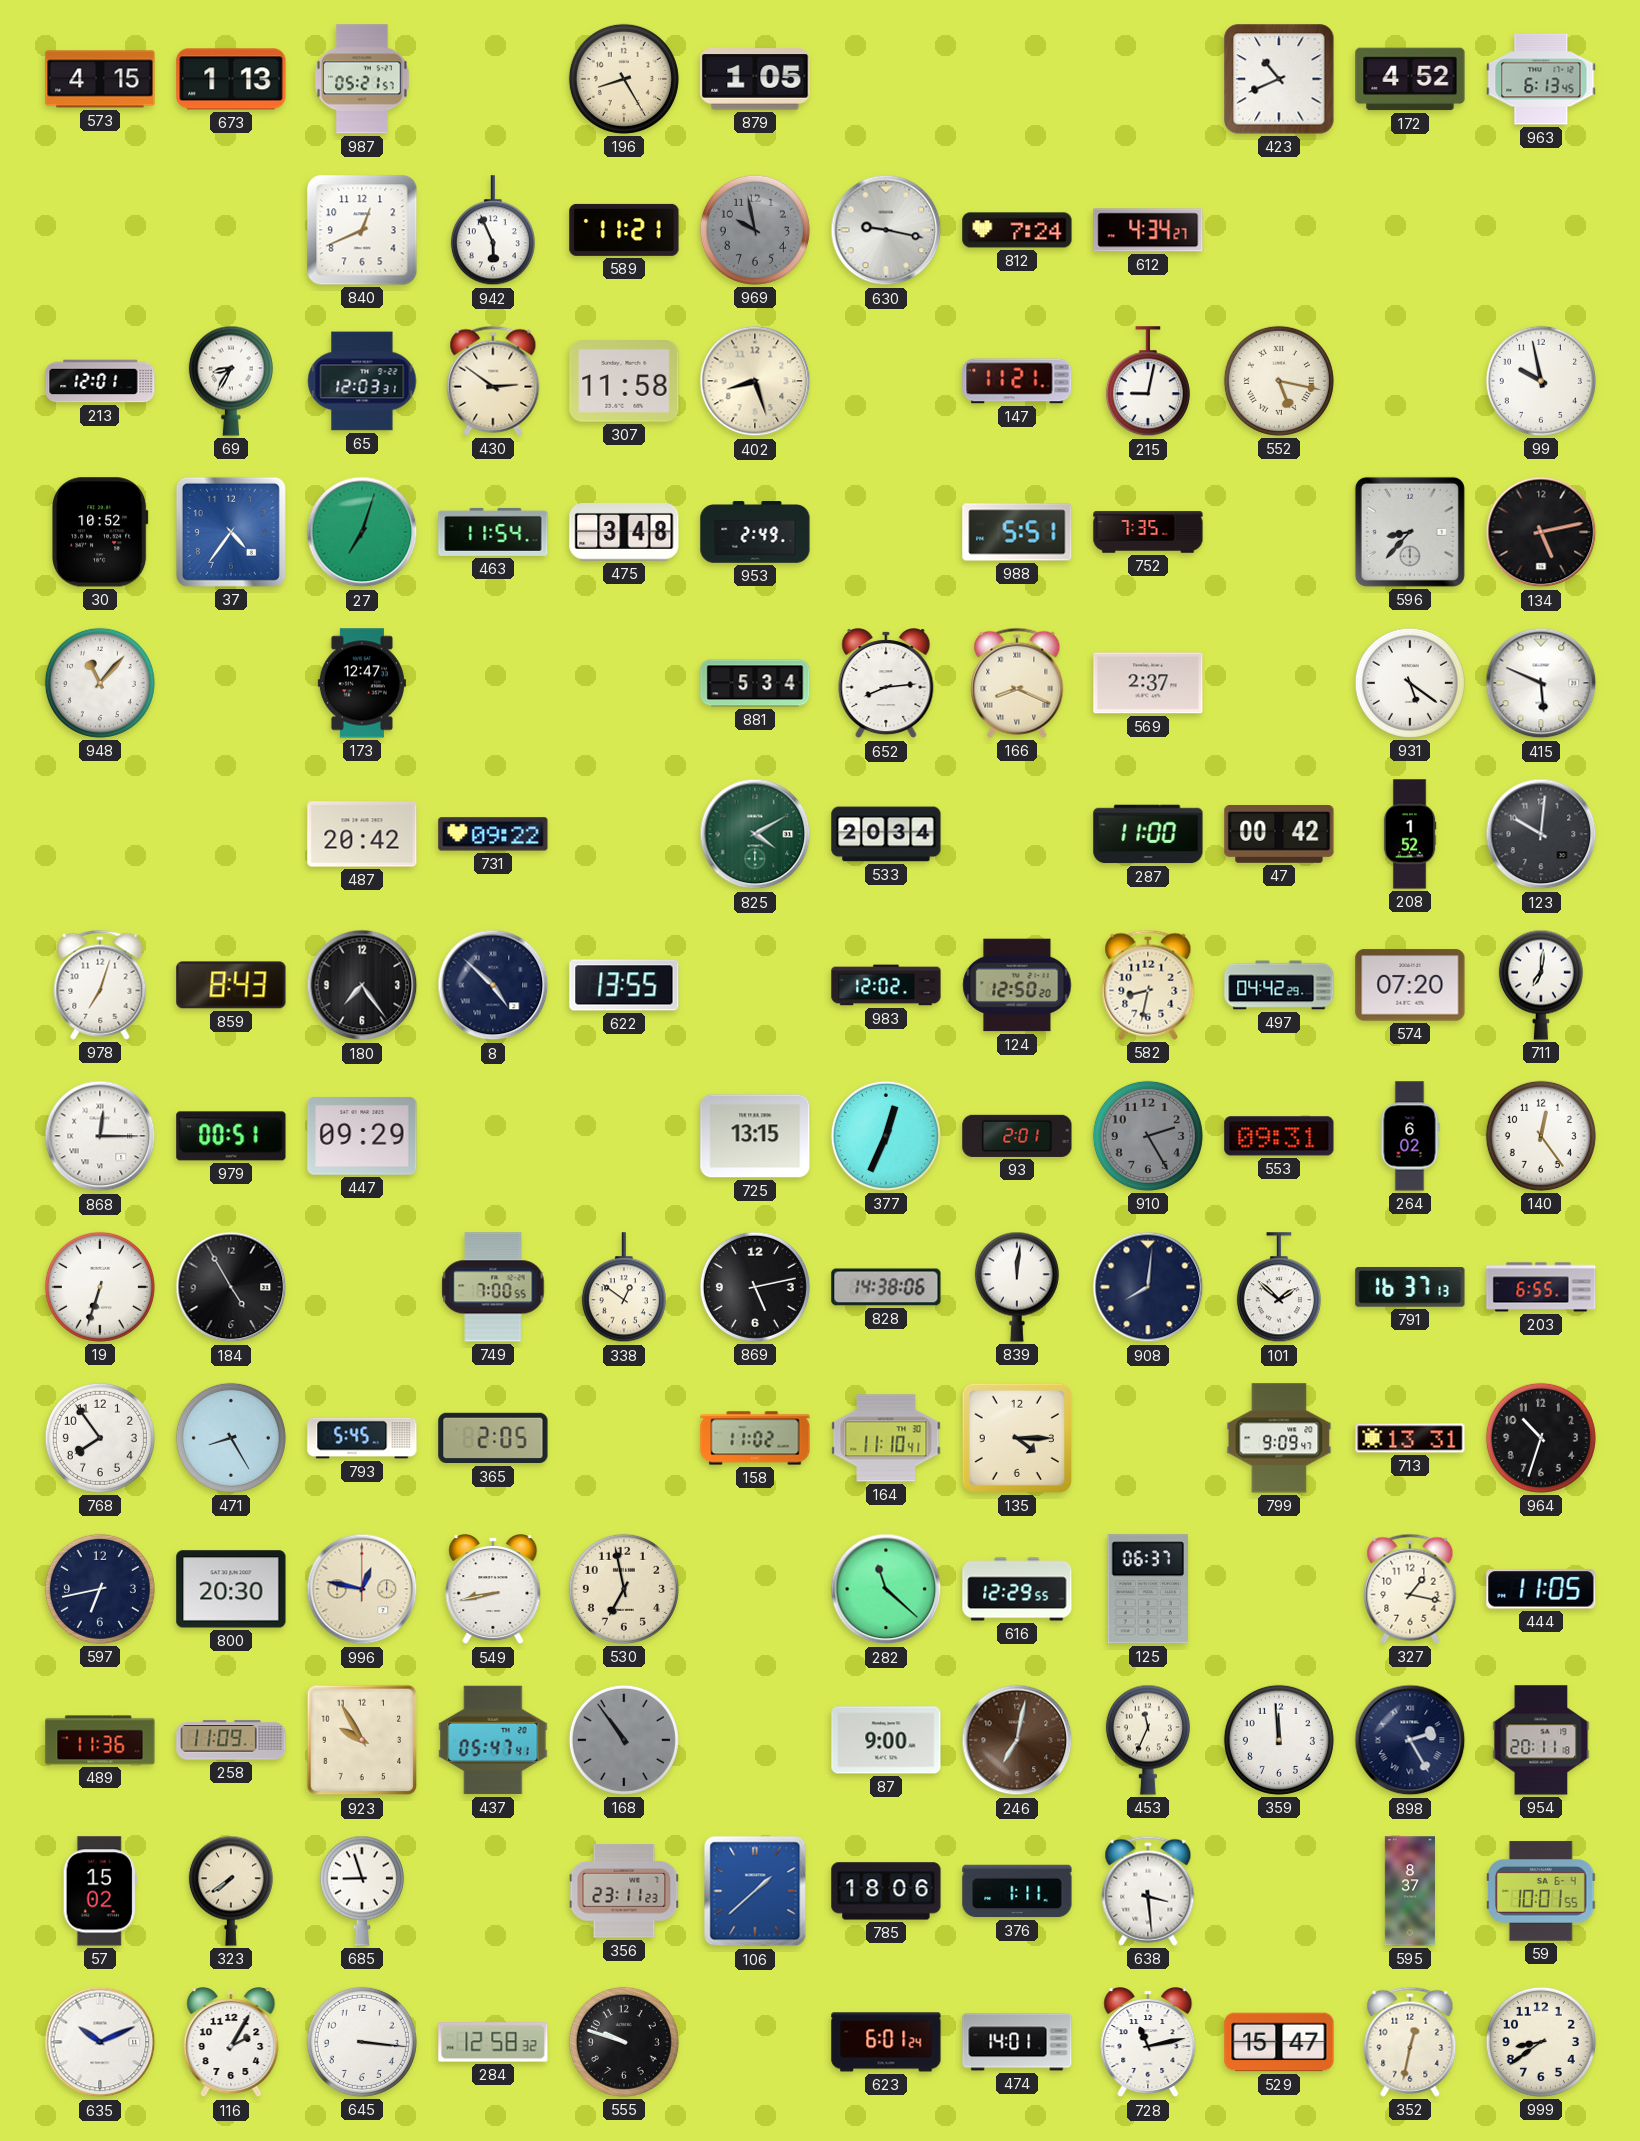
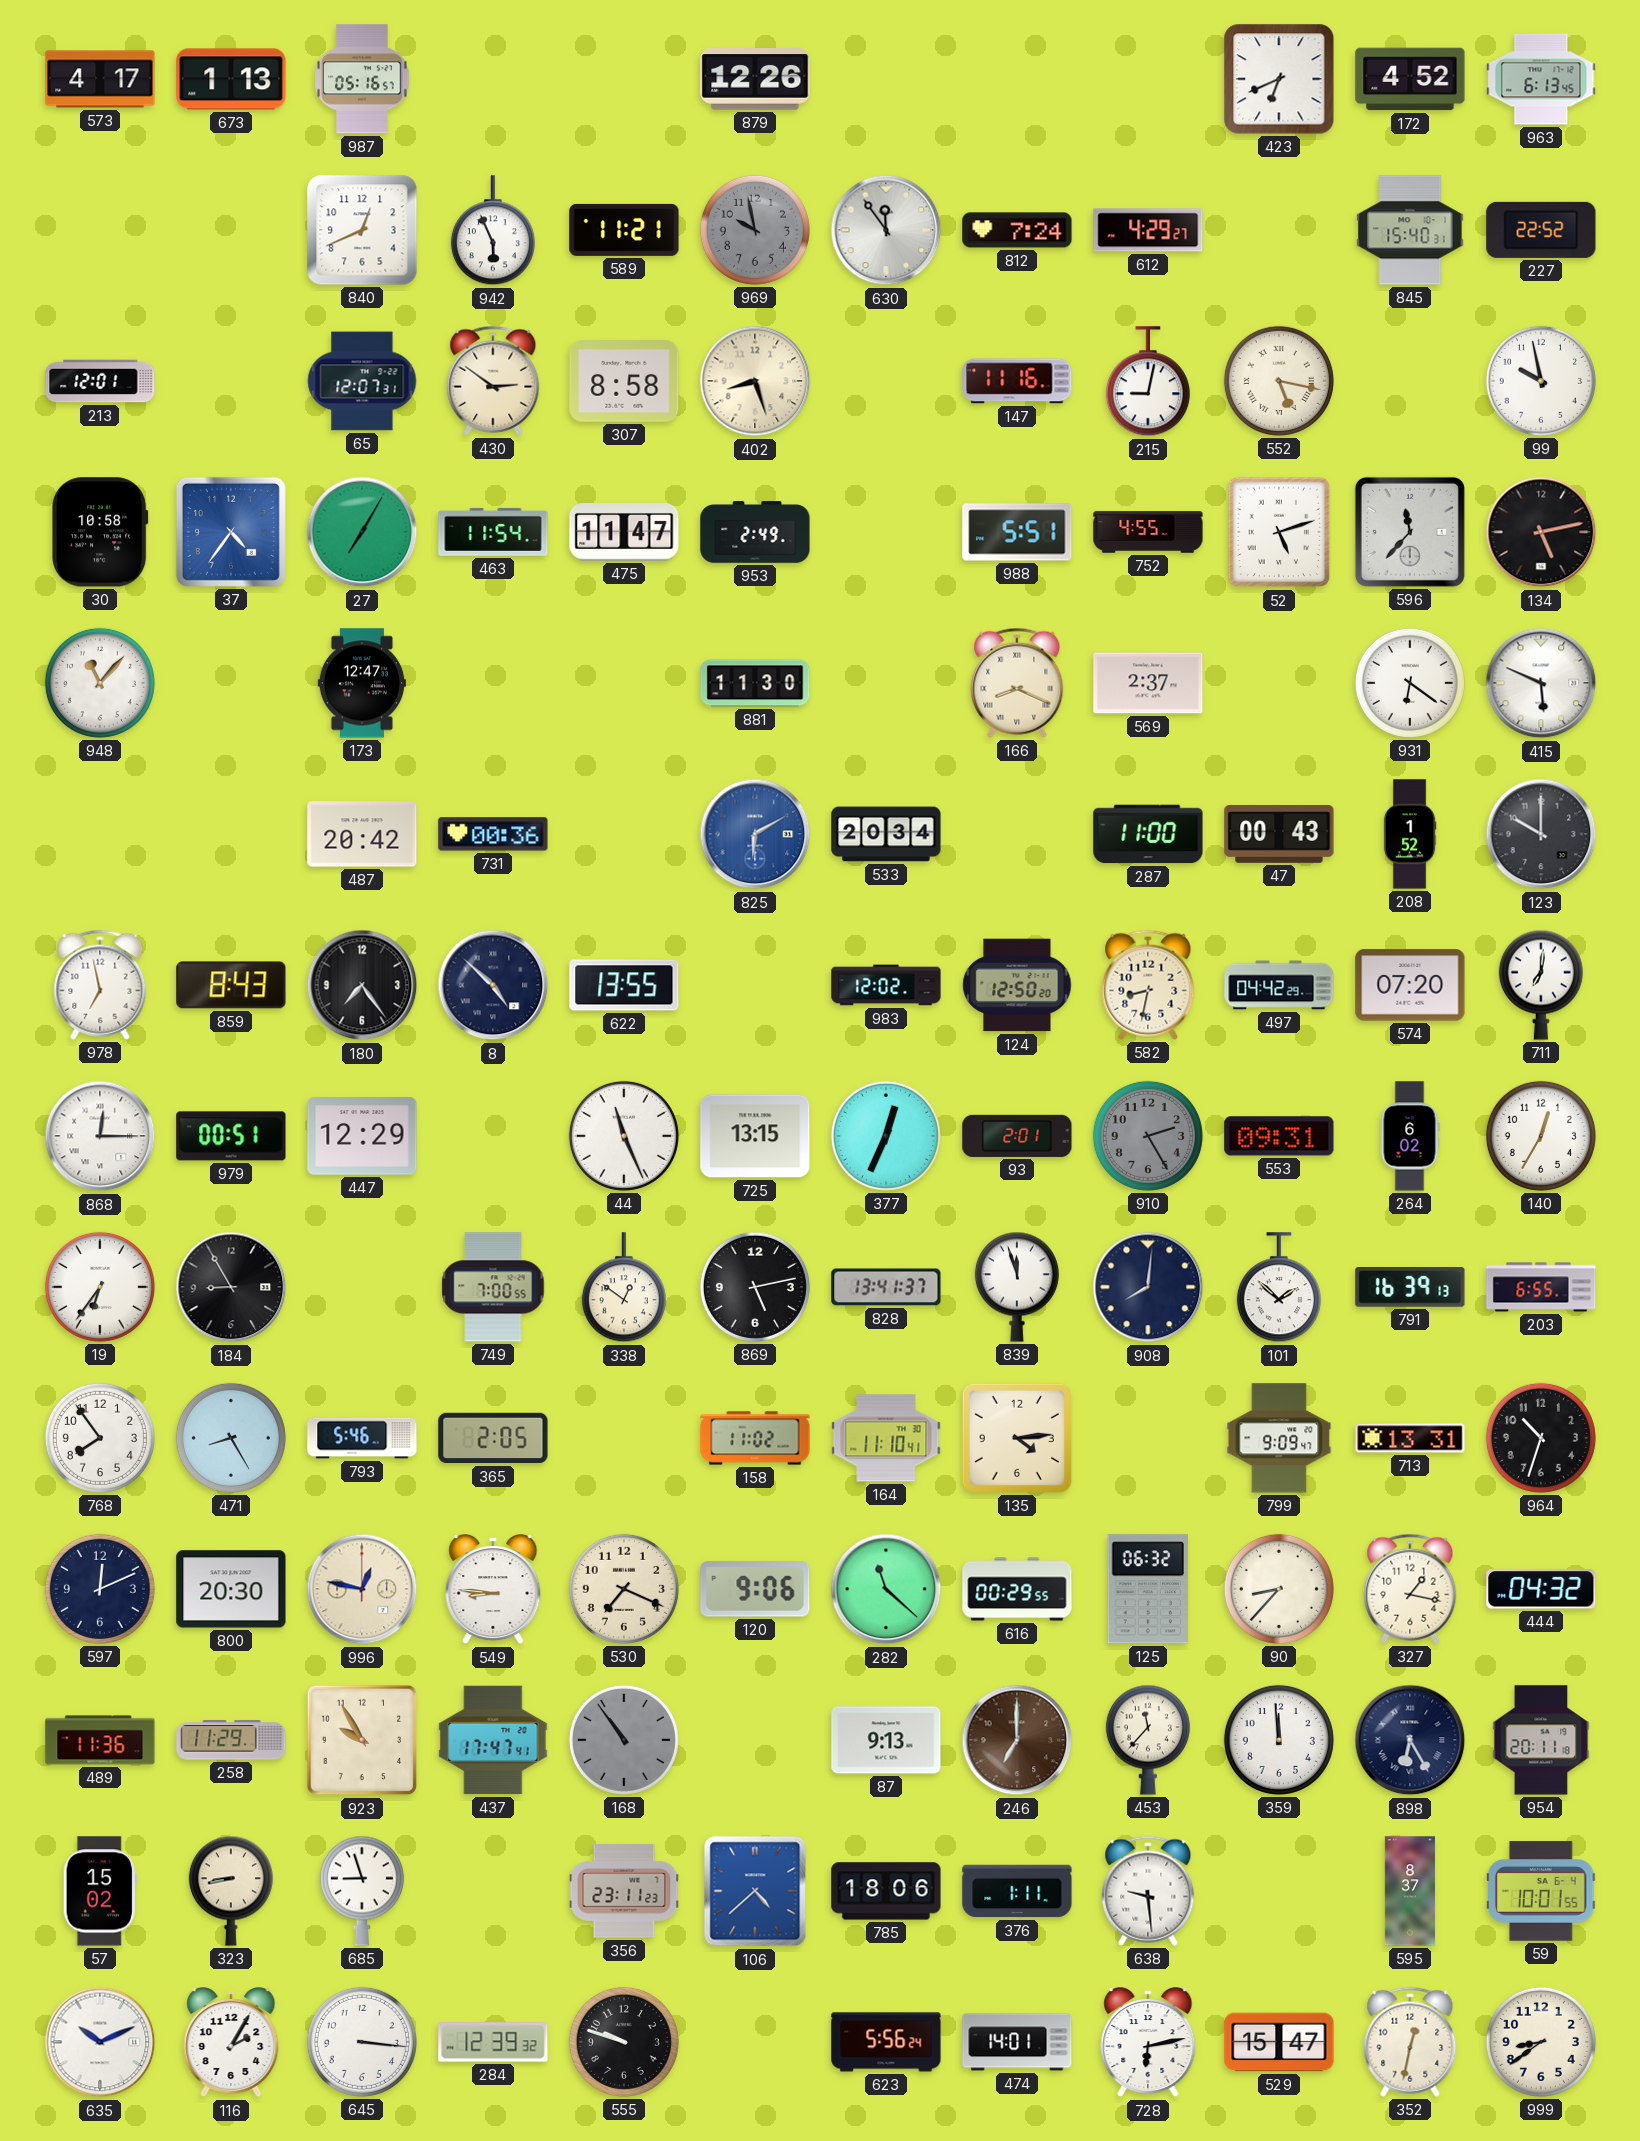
573: 4:15 -> 4:17
987: 05:21 -> 05:16
196: 8:25 -> none
879: 1:05 -> 12:26
423: 10:41 -> 6:41
630: 9:17 -> 11:54
612: 4:34 -> 4:29
845: none -> 15:40
227: none -> 22:52
69: 8:35 -> none
65: 12:03 -> 12:07
307: 11:58 -> 8:58
147: 11:21 -> 11:16
30: 10:52 -> 10:58
27: 7:03 -> 7:05
475: 3:48 -> 11:47
752: 7:35 -> 4:55
52: none -> 5:12
596: 8:37 -> 11:37
881: 5:34 -> 11:30
652: 8:14 -> none
931: 5:21 -> 6:21
731: 09:22 -> 00:36
825: 4:10 -> 6:10
825 dial: green -> blue
47: 00:42 -> 00:43
123: 10:01 -> 10:00
978: 7:03 -> 6:58
447: 09:29 -> 12:29
44: none -> 11:26
140: 12:24 -> 12:35
19: 6:33 -> 6:36
184: 4:55 -> 8:55
828: 14:38 -> 13:41
839: 12:01 -> 11:57
791: 16:37 -> 16:39
793: 5:45 -> 5:46
135: 4:15 -> 4:14
597: 6:43 -> 12:11
549: 8:43 -> 8:46
530: 6:58 -> 7:19
120: none -> 9:06
616: 12:29 -> 00:29
125: 06:37 -> 06:32
90: none -> 8:37
444: 11:05 -> 04:32
258: 11:09 -> 11:29
437: 05:47 -> 17:47
87: 9:00 -> 9:13
246: 7:02 -> 7:00
453: 11:34 -> 11:37
898: 2:25 -> 6:25
323: 7:39 -> 8:43
106: 1:38 -> 4:38
638: 3:29 -> 9:29
284: 12:58 -> 12:39
623: 6:01 -> 5:56
728: 11:13 -> 6:13
